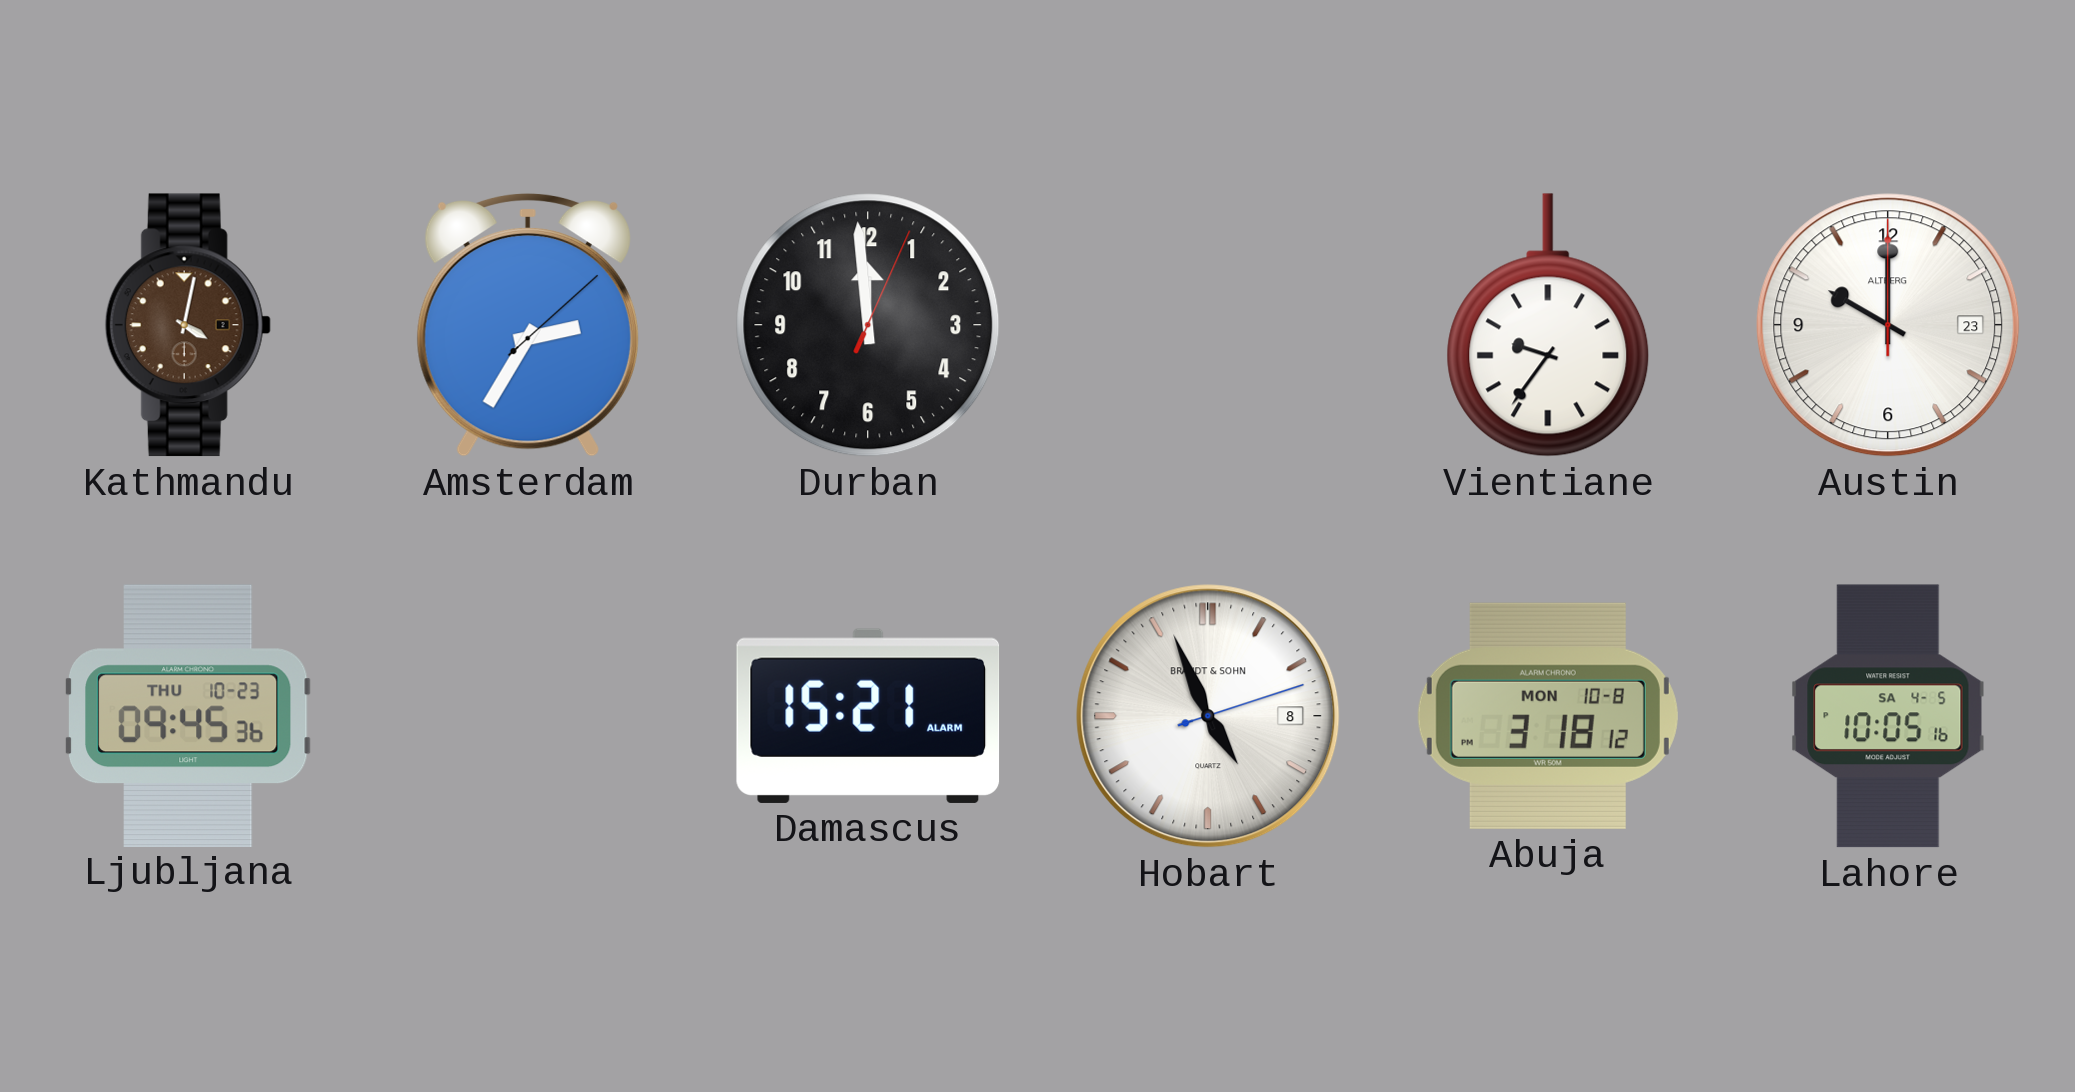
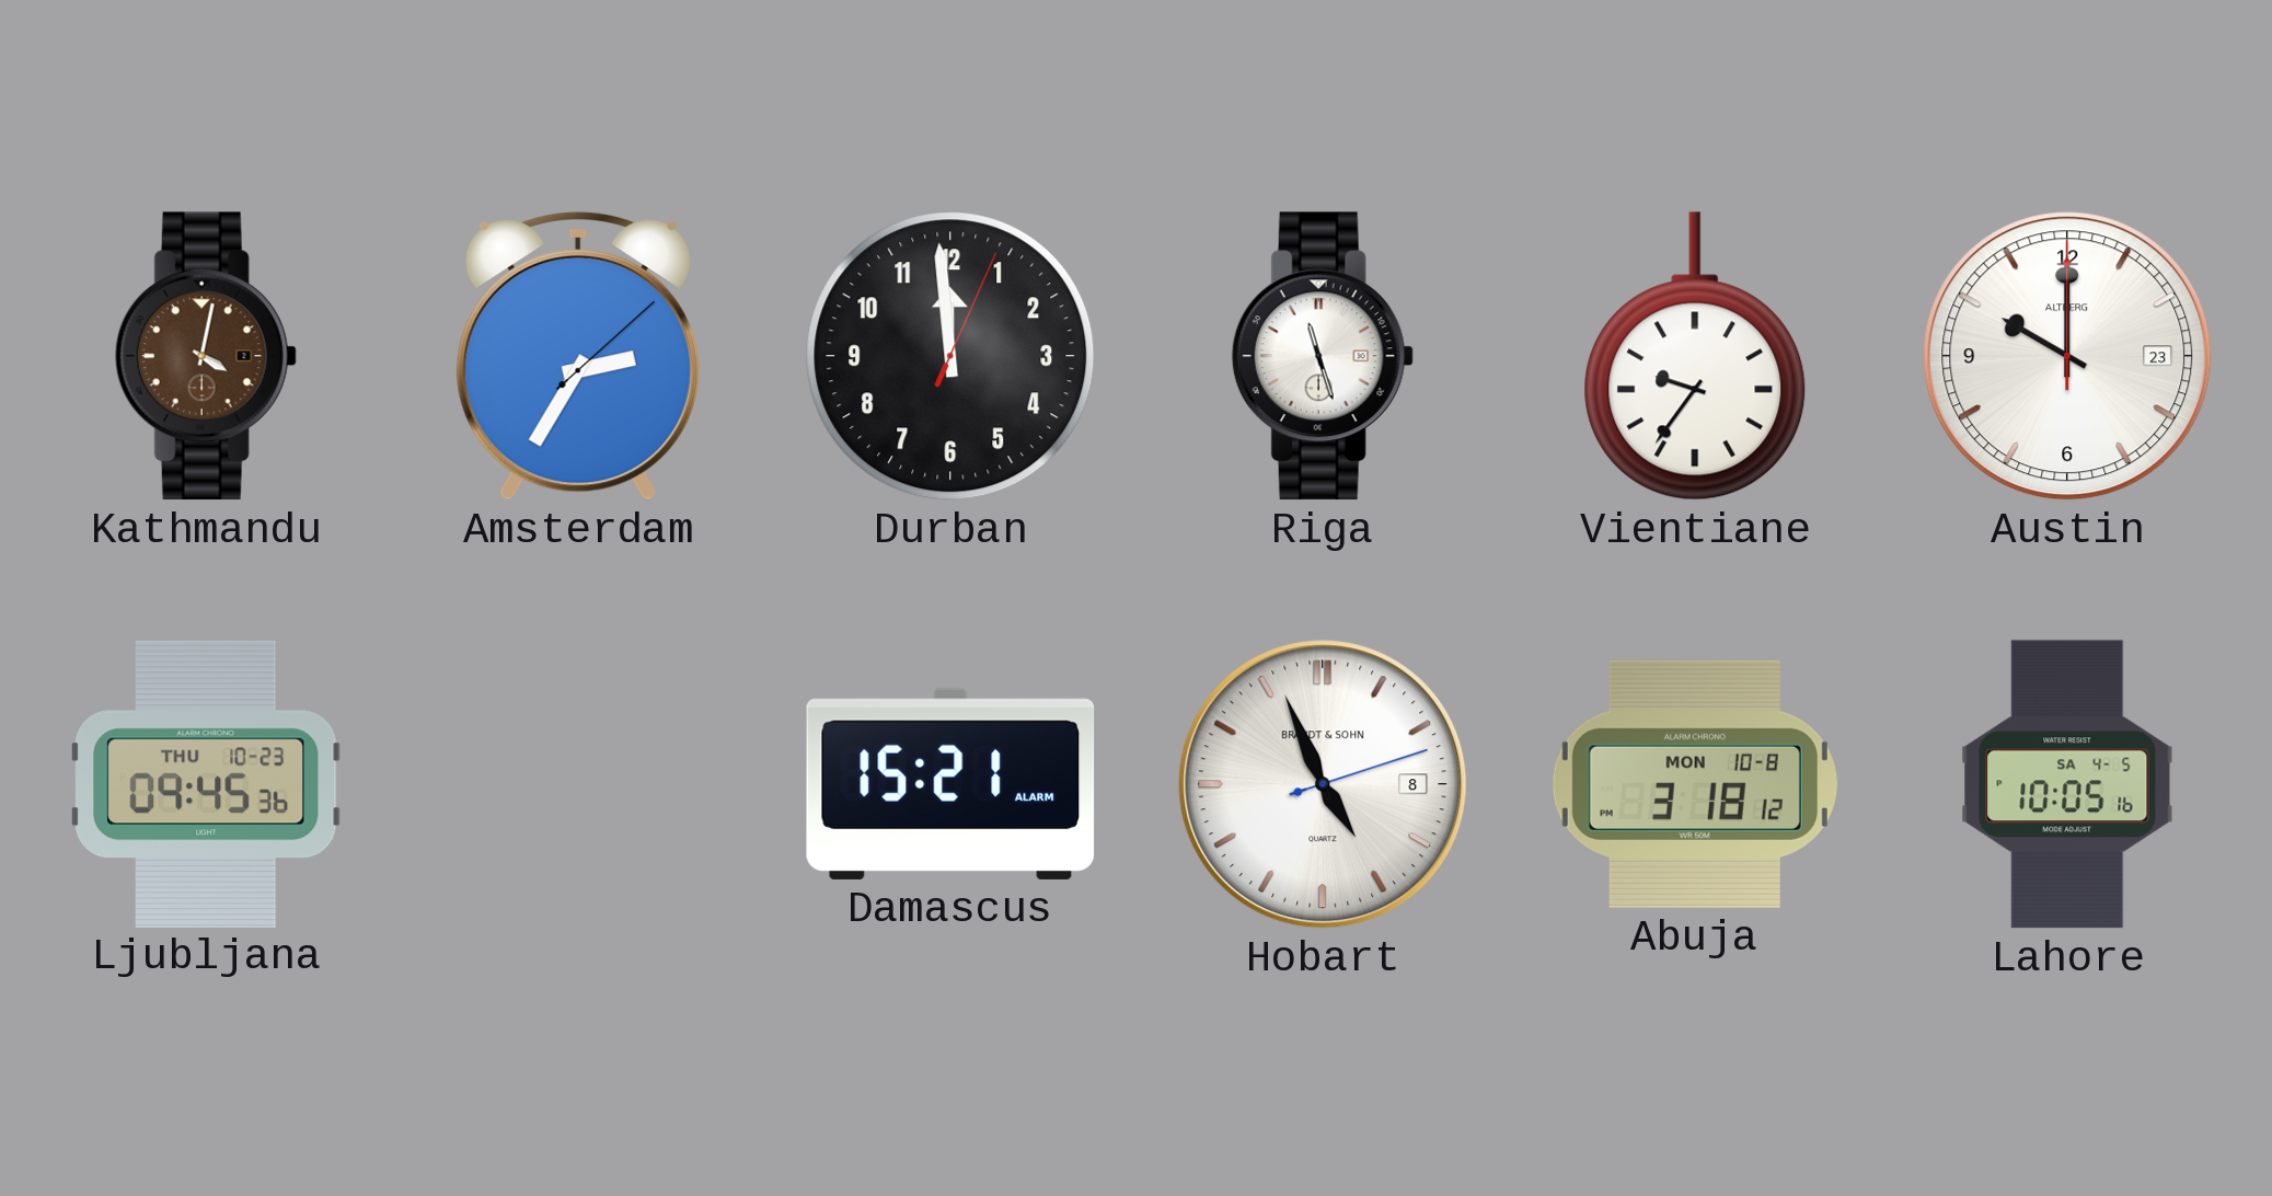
Riga: none -> 11:27
